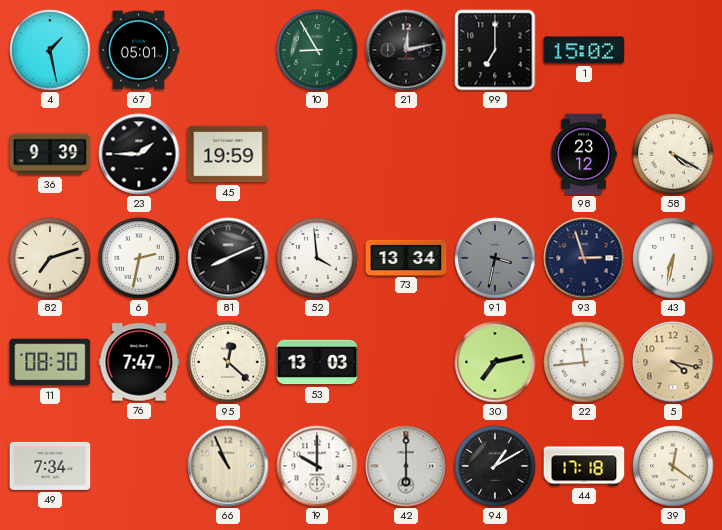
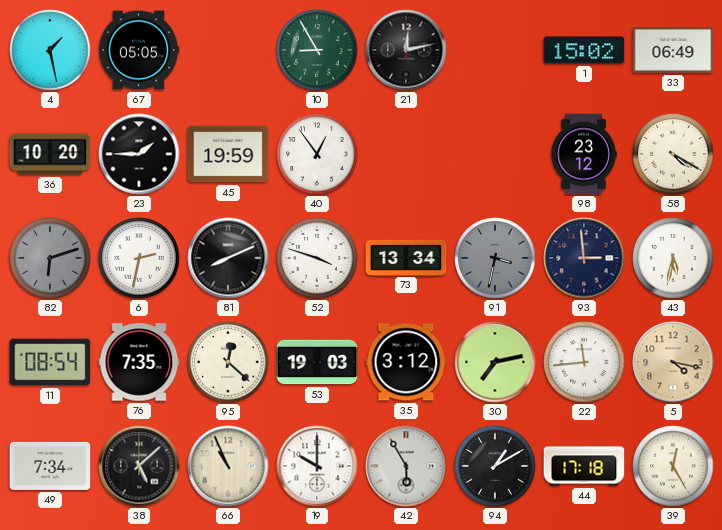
67: 05:01 -> 05:05
99: 7:00 -> none
33: none -> 06:49
36: 9:39 -> 10:20
40: none -> 12:54
82: 7:12 -> 6:12
82 dial: cream -> grey
52: 3:59 -> 3:48
93: 2:57 -> 2:59
43: 6:32 -> 5:32
11: 08:30 -> 08:54
76: 7:47 -> 7:35
53: 13:03 -> 19:03
35: none -> 3:12
38: none -> 5:08
42: 6:00 -> 5:55
39: 12:21 -> 12:25
